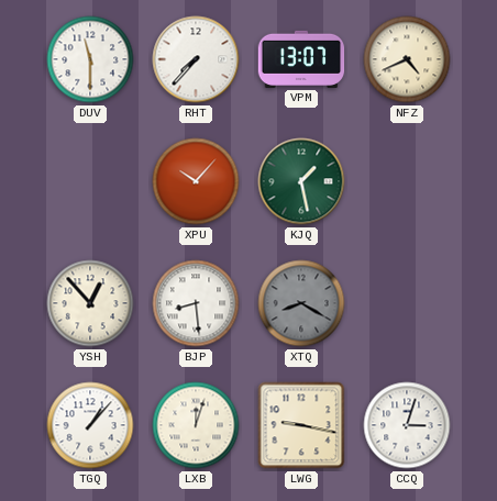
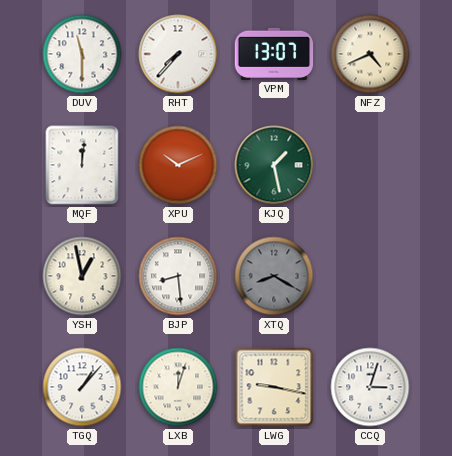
MQF: none -> 12:01
XPU: 10:07 -> 10:11
YSH: 12:53 -> 12:58
